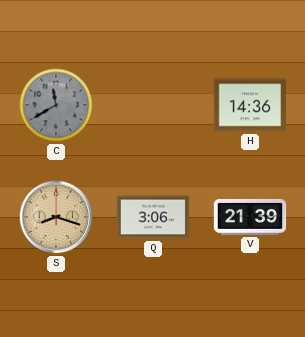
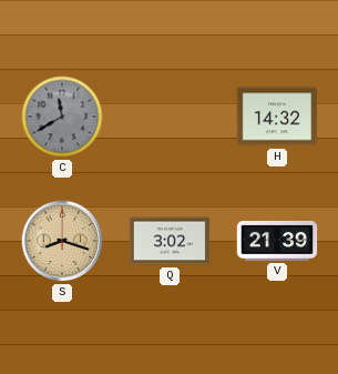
H: 14:36 -> 14:32
Q: 3:06 -> 3:02
